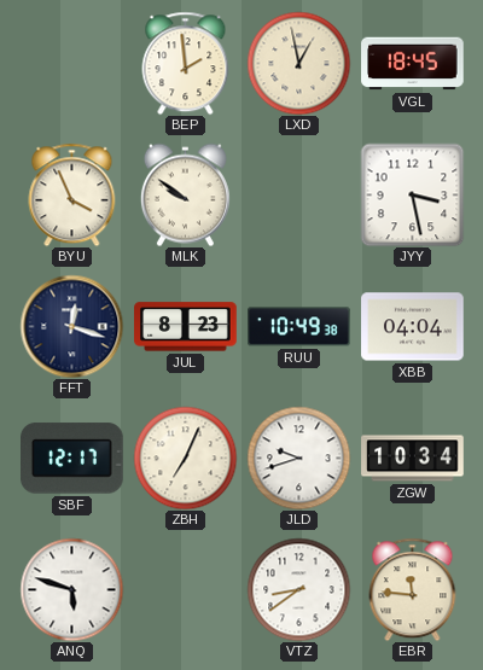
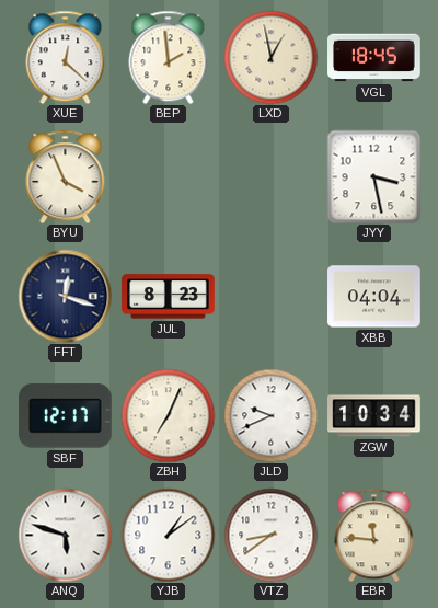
XUE: none -> 12:22
MLK: 9:51 -> none
RUU: 10:49 -> none
JLD: 9:42 -> 9:41
YJB: none -> 1:09
